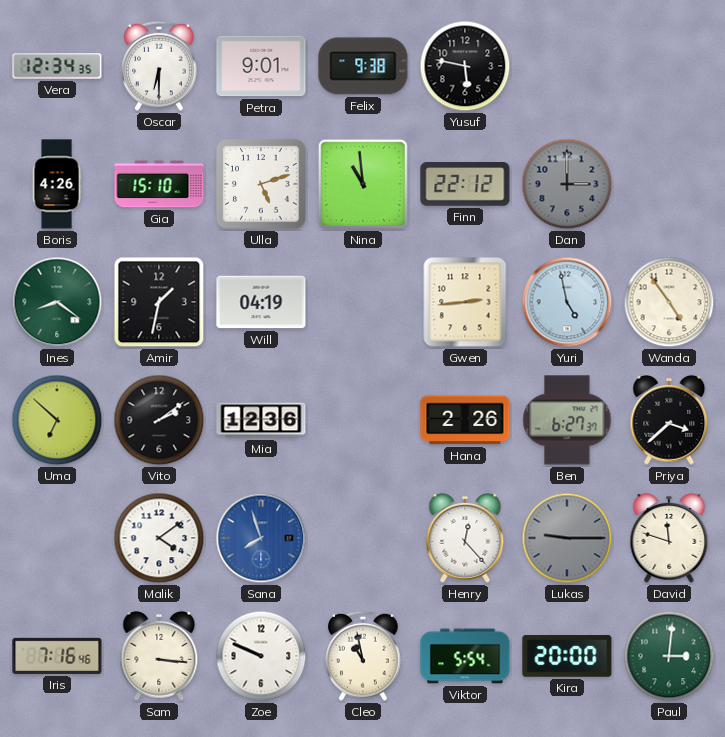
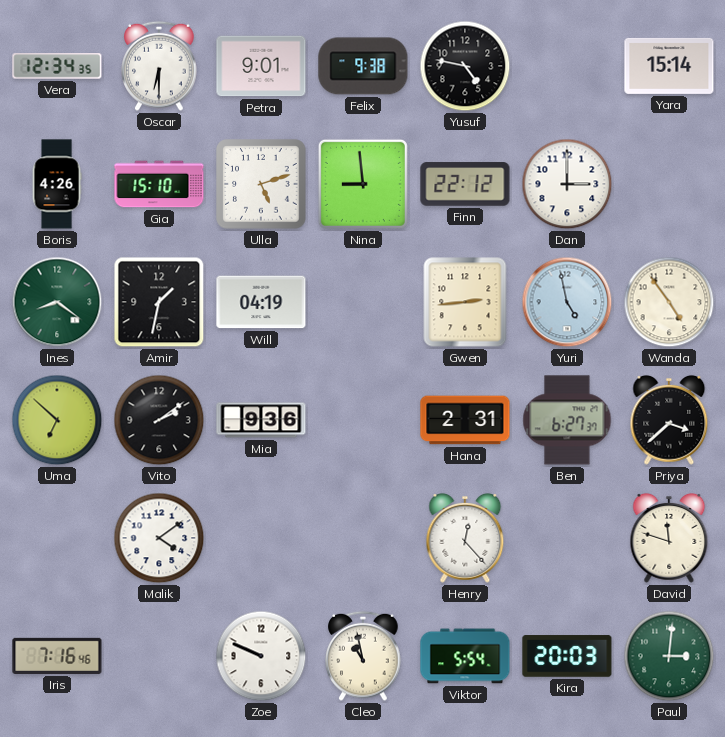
Yusuf: 5:47 -> 4:47
Yara: none -> 15:14
Nina: 10:59 -> 8:59
Dan dial: grey -> white
Mia: 12:36 -> 9:36
Hana: 2:26 -> 2:31
Sana: 7:57 -> none
Lukas: 9:15 -> none
Sam: 3:16 -> none
Kira: 20:00 -> 20:03
